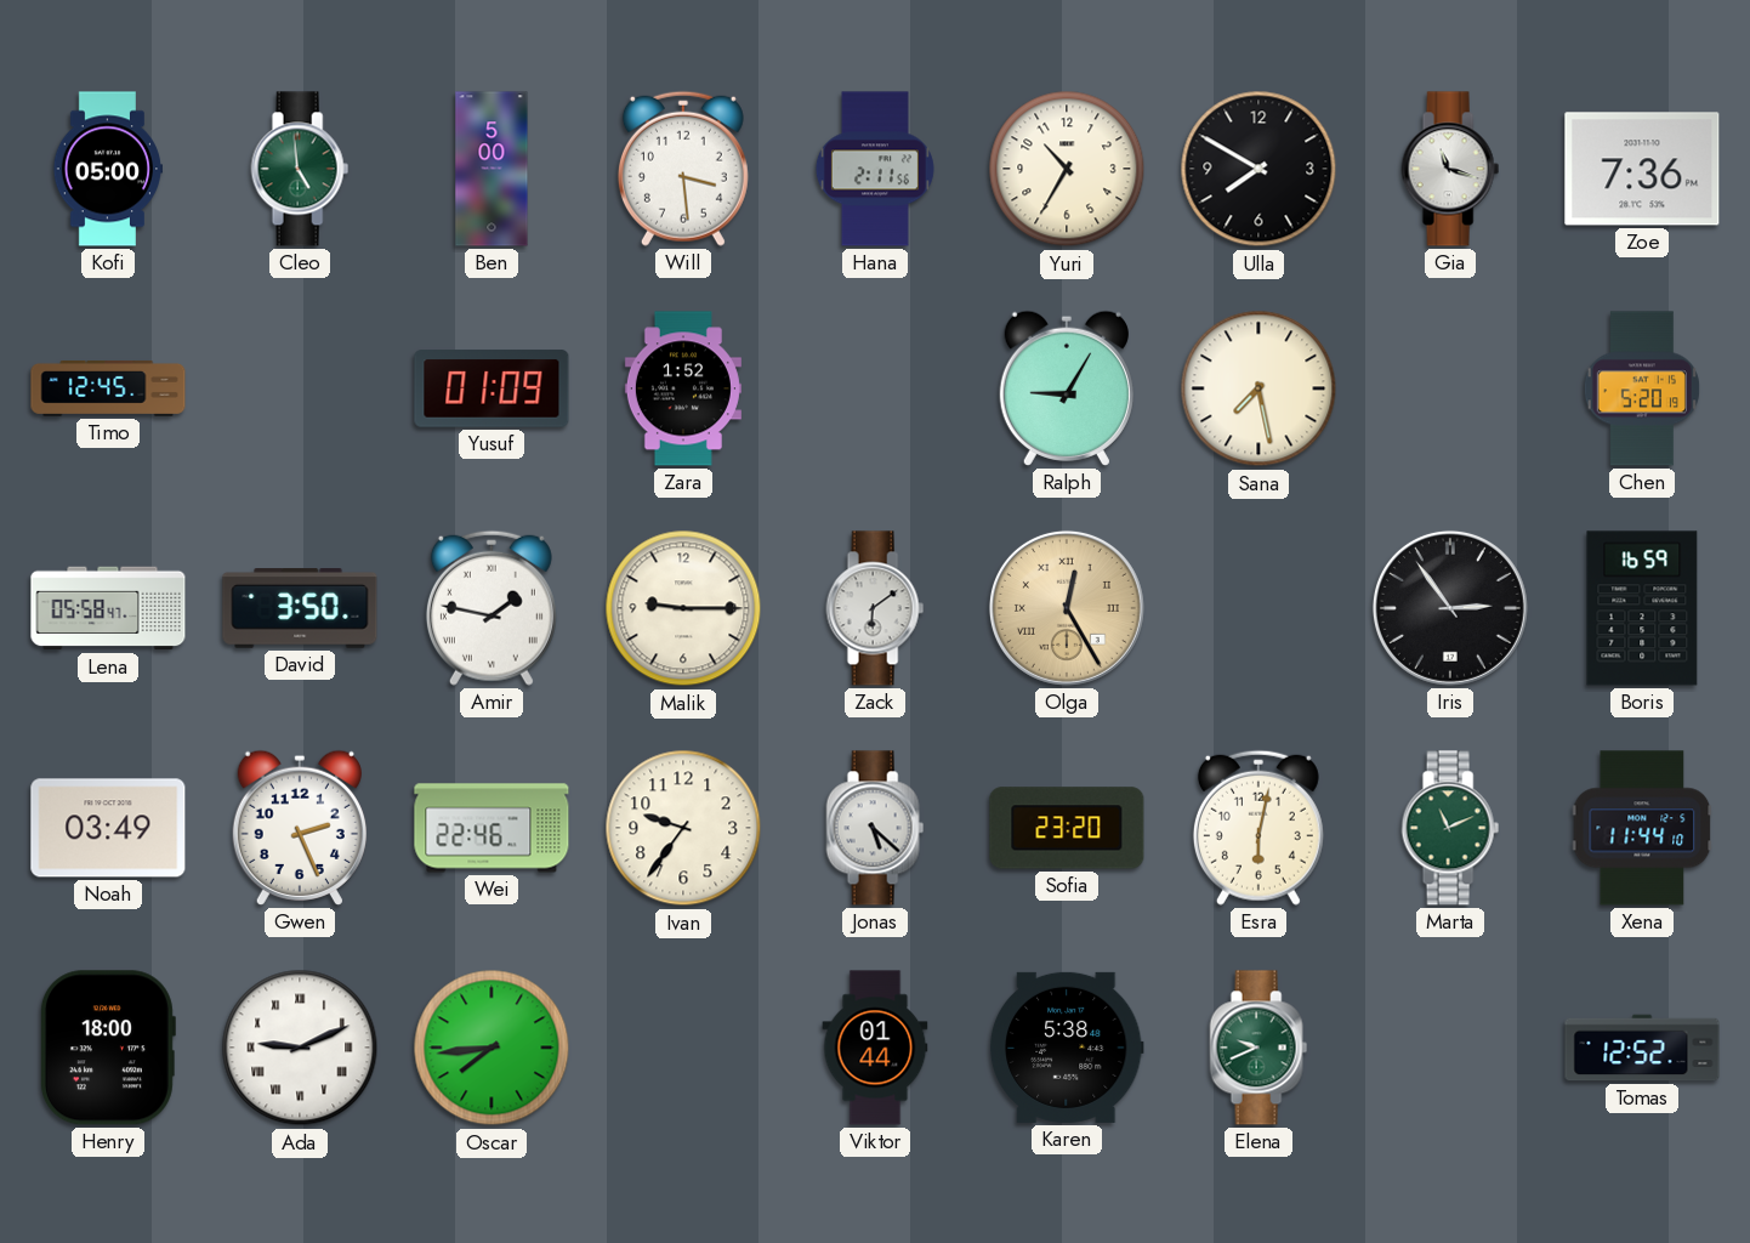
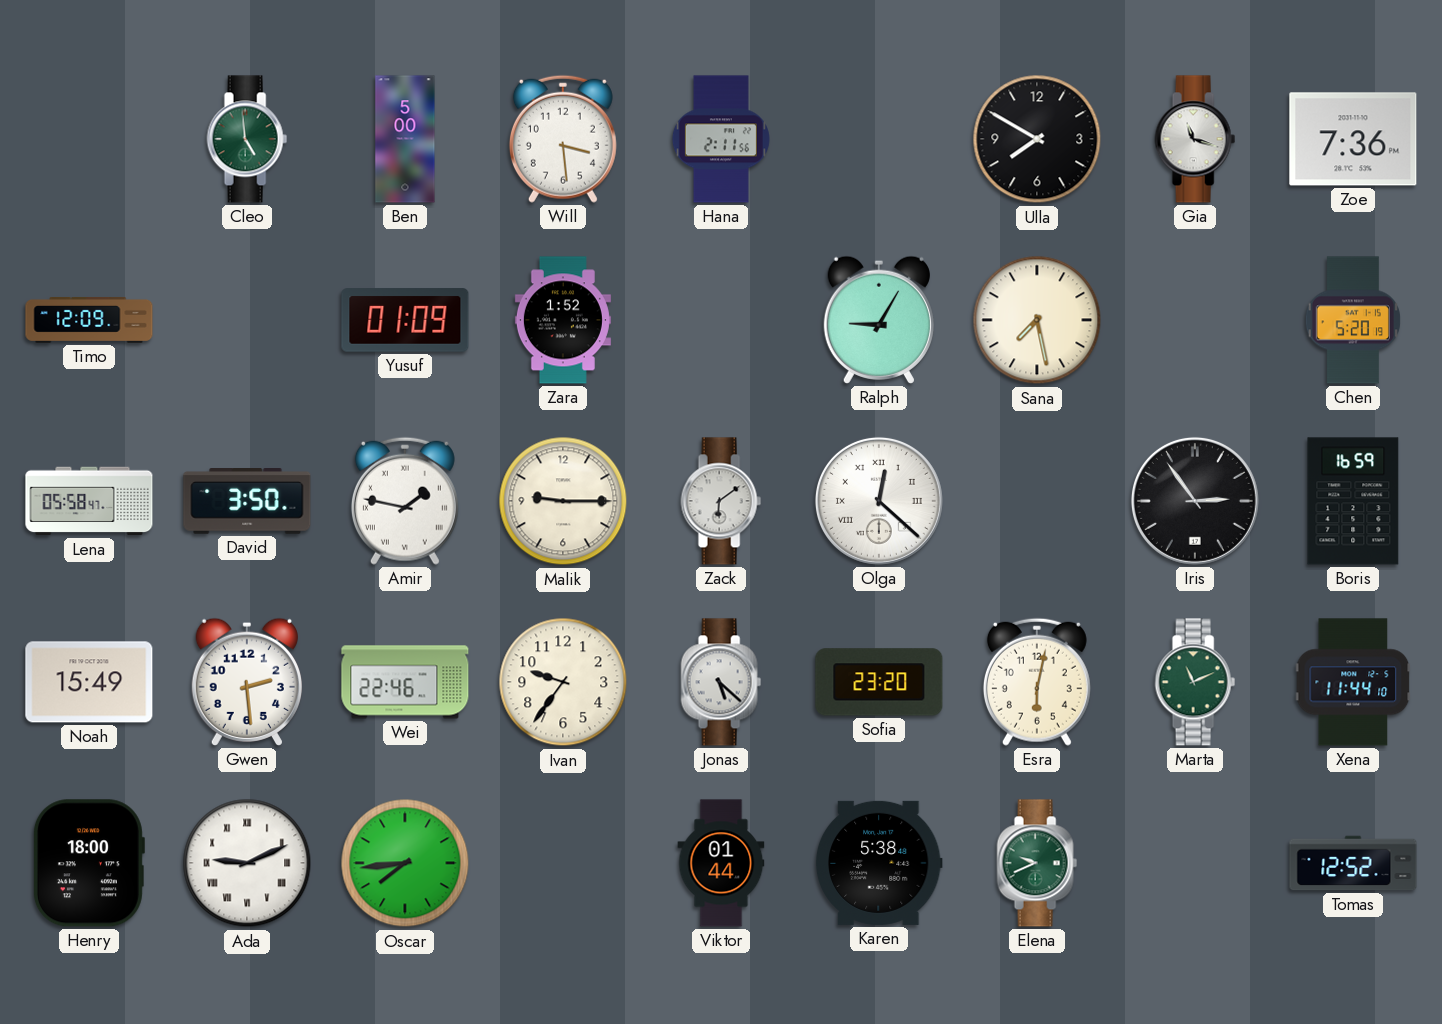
Kofi: 05:00 -> none
Yuri: 10:35 -> none
Timo: 12:45 -> 12:09
Olga: 12:25 -> 12:22
Olga dial: champagne -> white
Noah: 03:49 -> 15:49
Gwen: 2:26 -> 2:29
